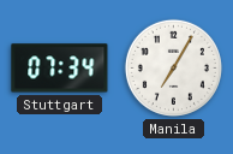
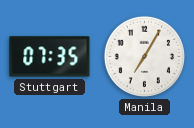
Stuttgart: 07:34 -> 07:35
